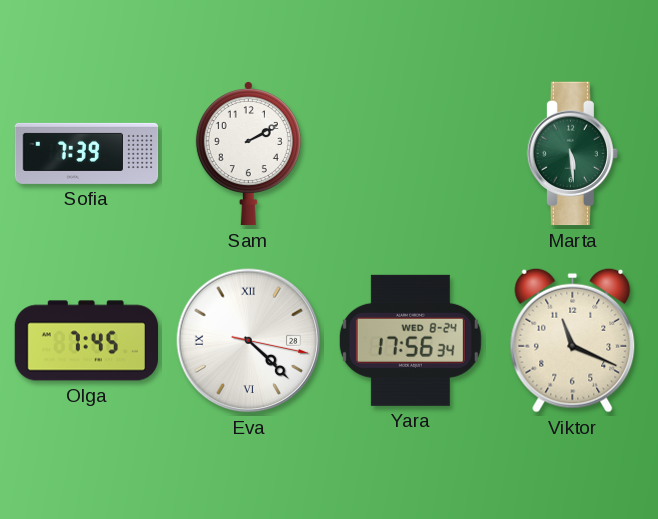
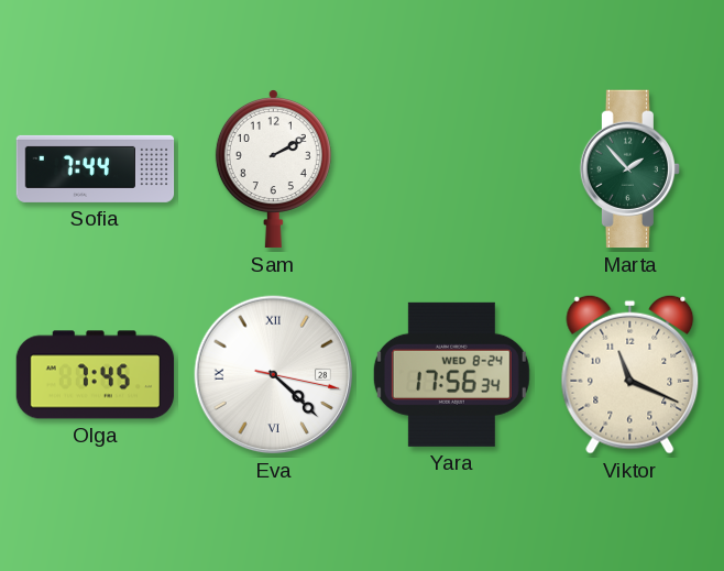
Sofia: 7:39 -> 7:44
Marta: 5:29 -> 1:53
